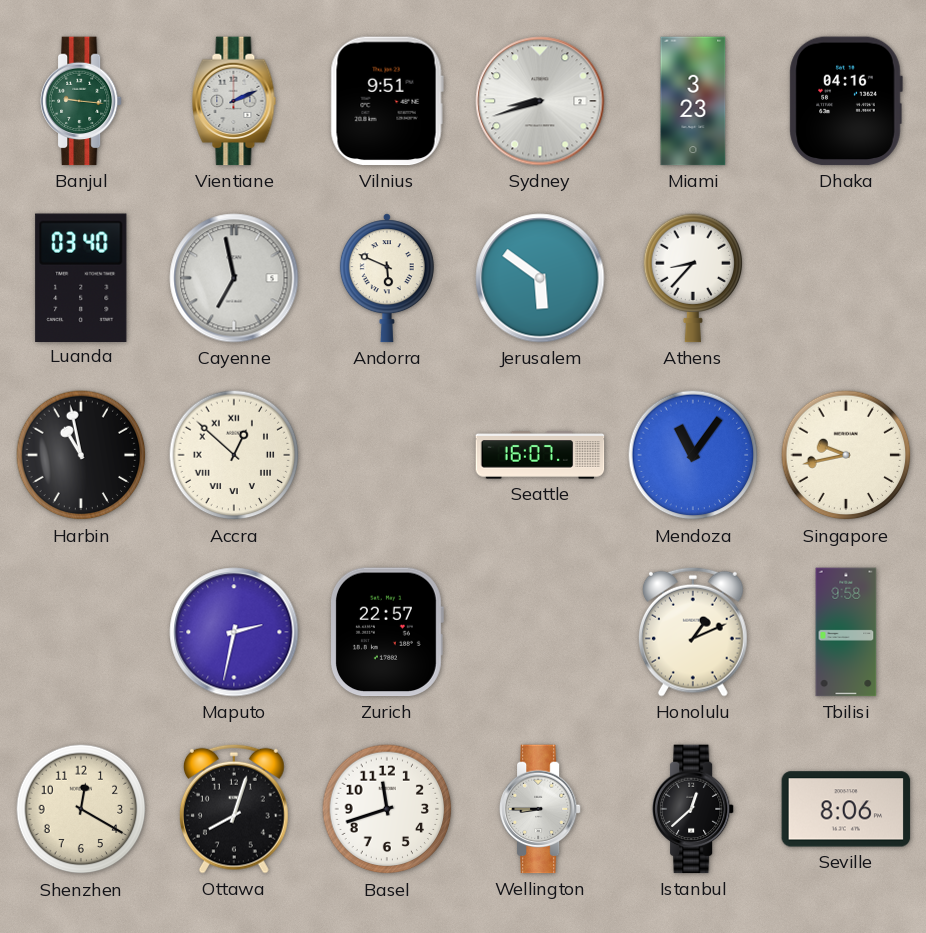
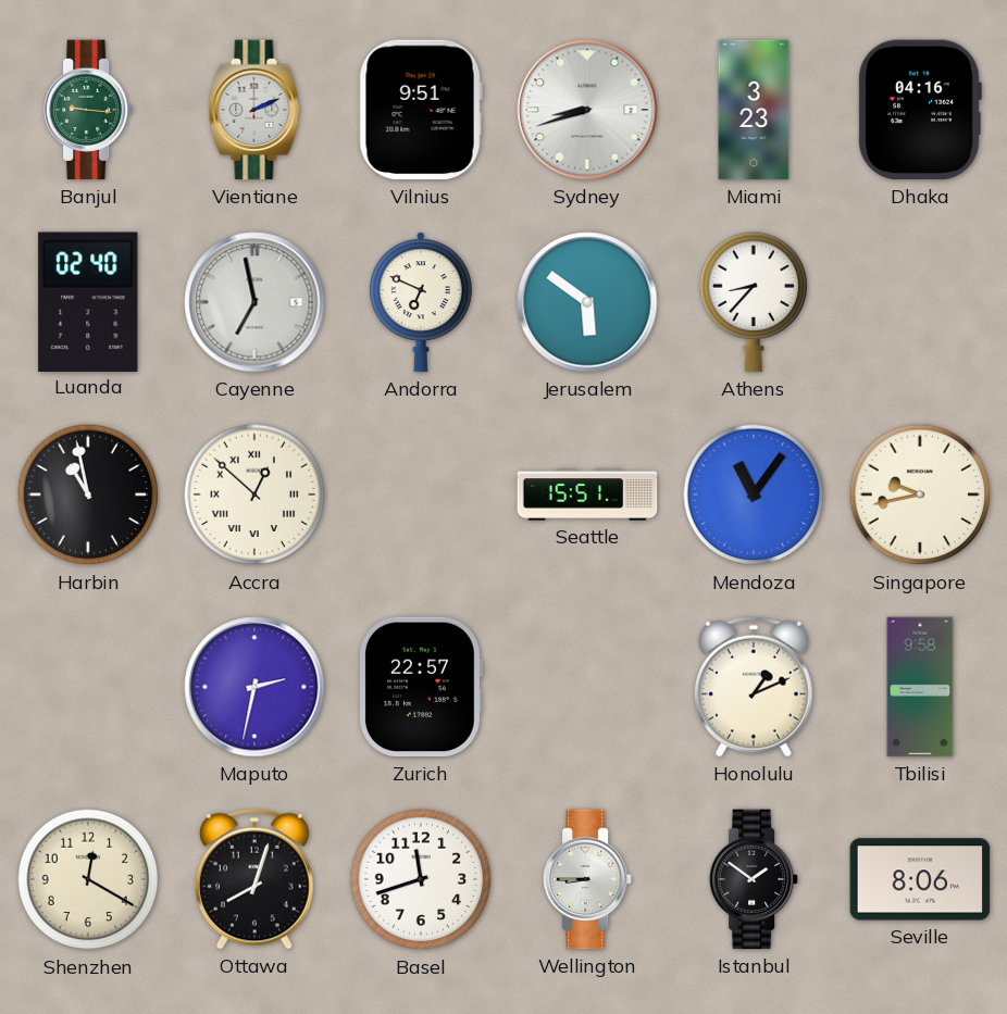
Luanda: 03:40 -> 02:40
Andorra: 5:49 -> 6:49
Seattle: 16:07 -> 15:51
Istanbul: 12:38 -> 1:51
